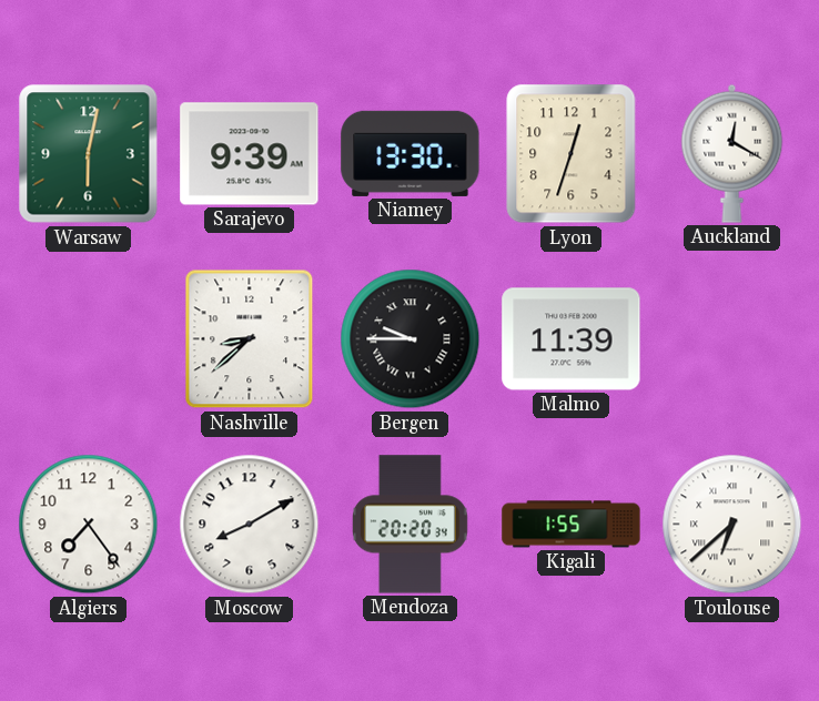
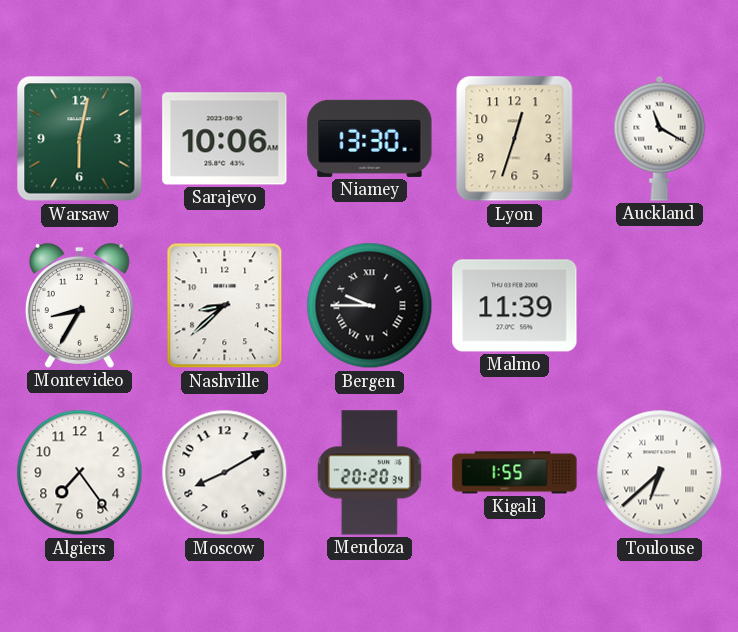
Sarajevo: 9:39 -> 10:06
Auckland: 12:20 -> 11:20
Montevideo: none -> 8:35
